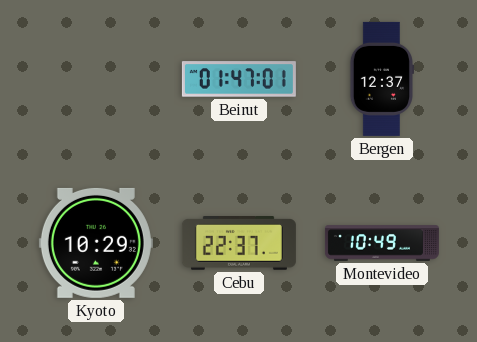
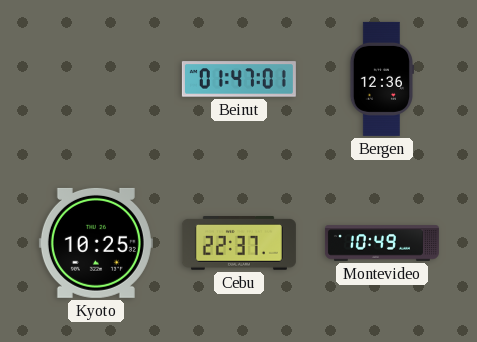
Bergen: 12:37 -> 12:36
Kyoto: 10:29 -> 10:25
